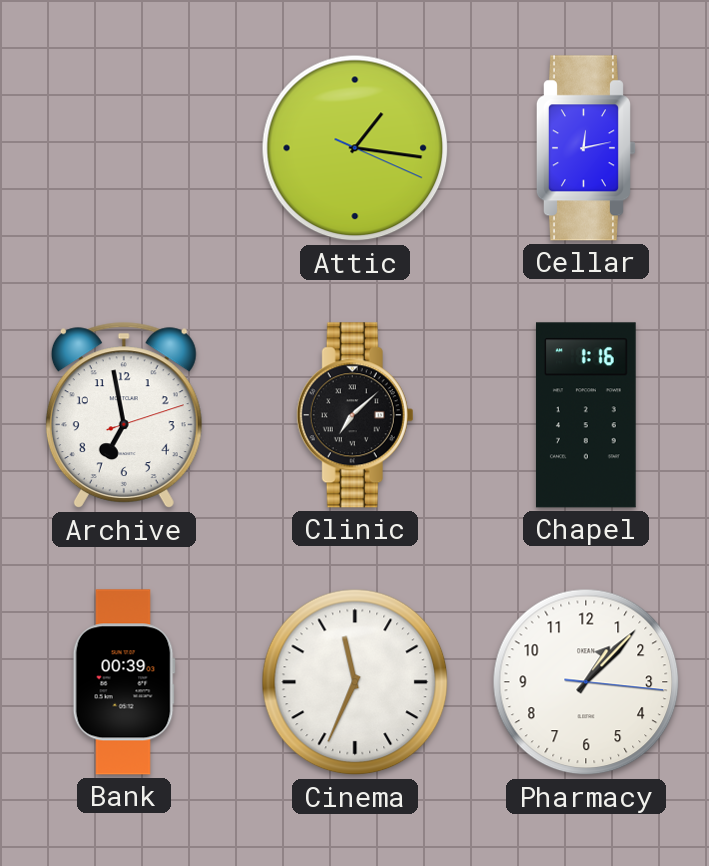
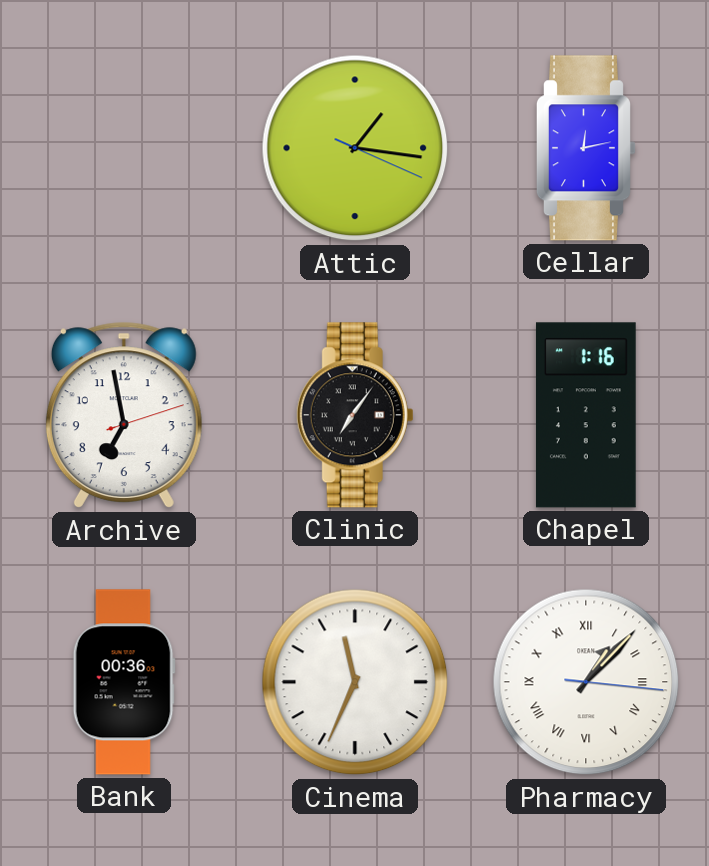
Clinic: 7:08 -> 7:06
Bank: 00:39 -> 00:36
Pharmacy numerals: Arabic -> Roman
